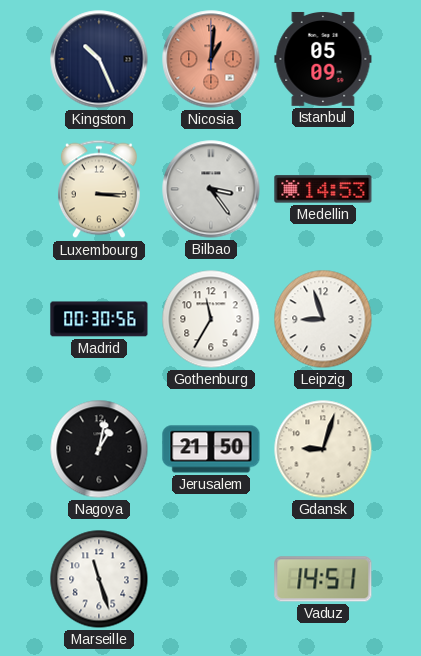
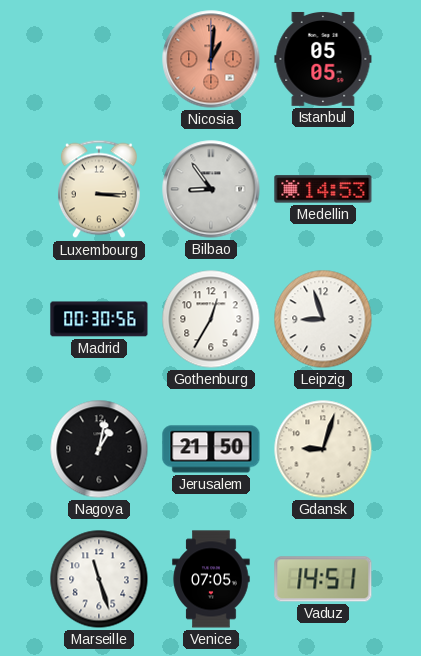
Kingston: 10:26 -> none
Istanbul: 05:09 -> 05:05
Bilbao: 3:24 -> 8:54
Gothenburg: 11:35 -> 12:35
Venice: none -> 07:05
